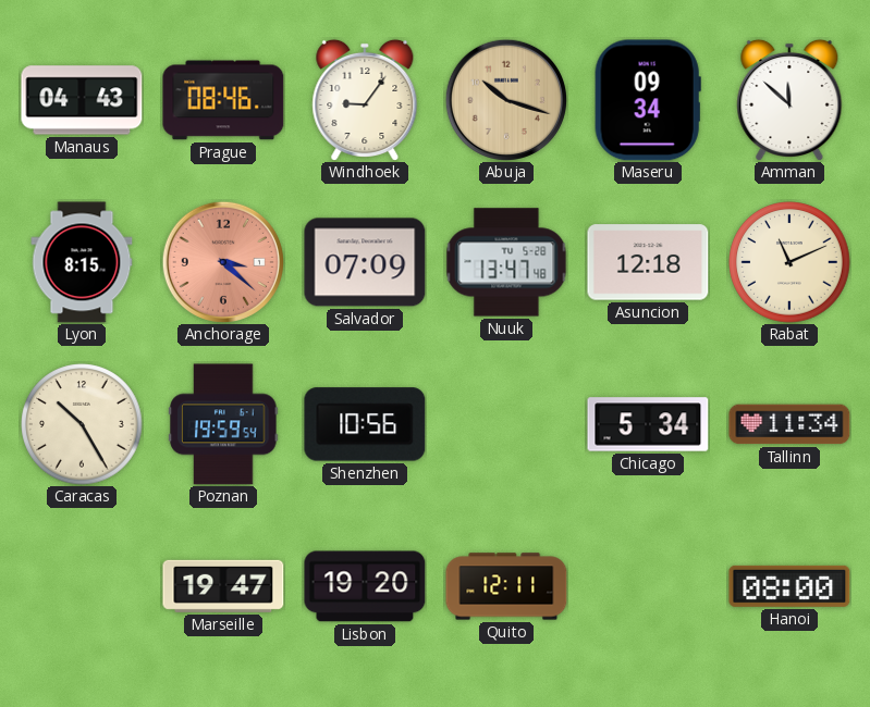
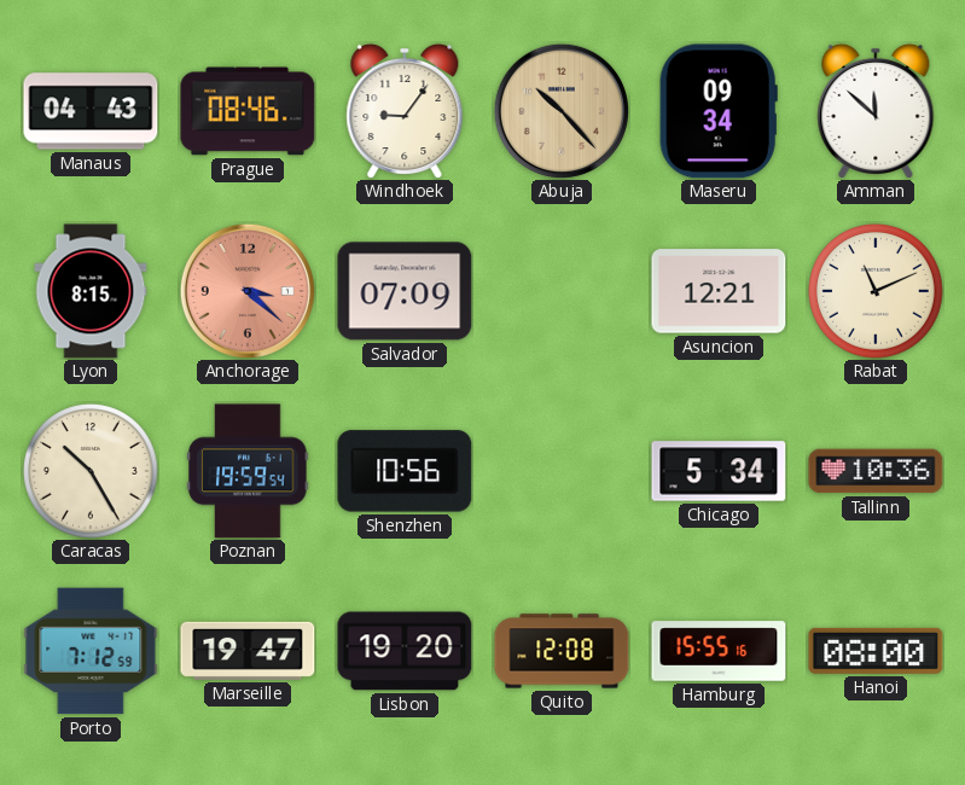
Abuja: 10:18 -> 10:23
Nuuk: 13:47 -> none
Asuncion: 12:18 -> 12:21
Tallinn: 11:34 -> 10:36
Porto: none -> 7:12
Quito: 12:11 -> 12:08
Hamburg: none -> 15:55
